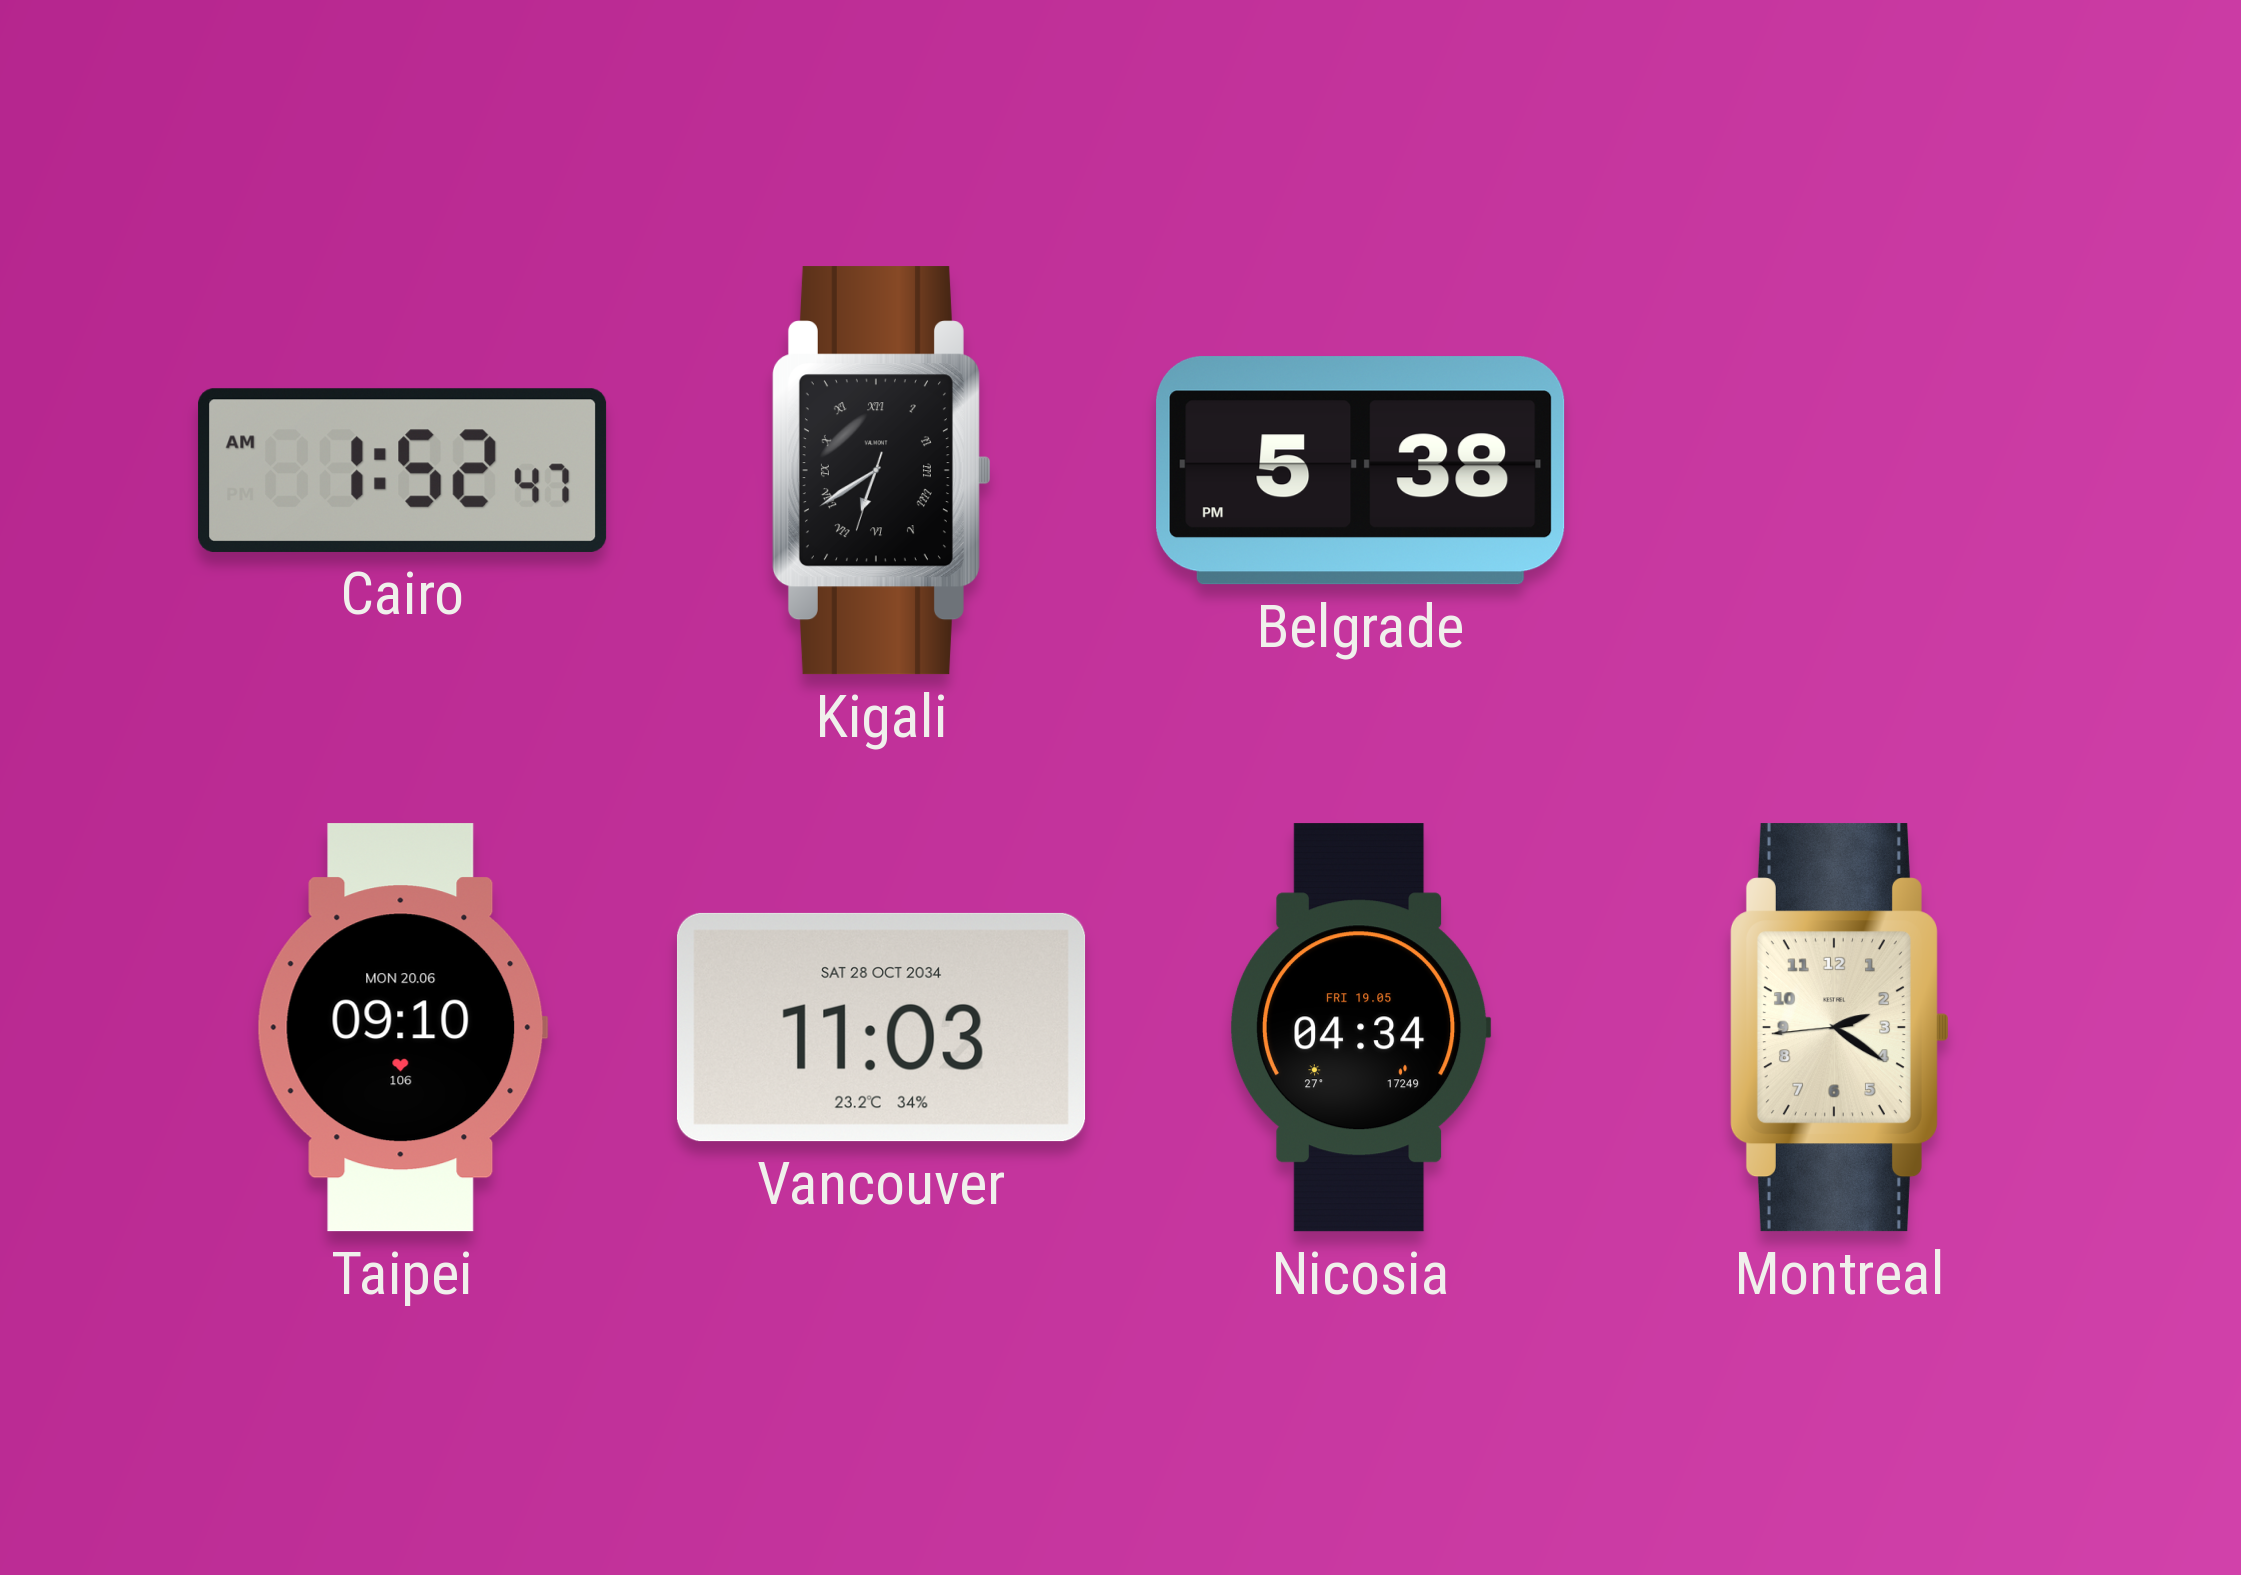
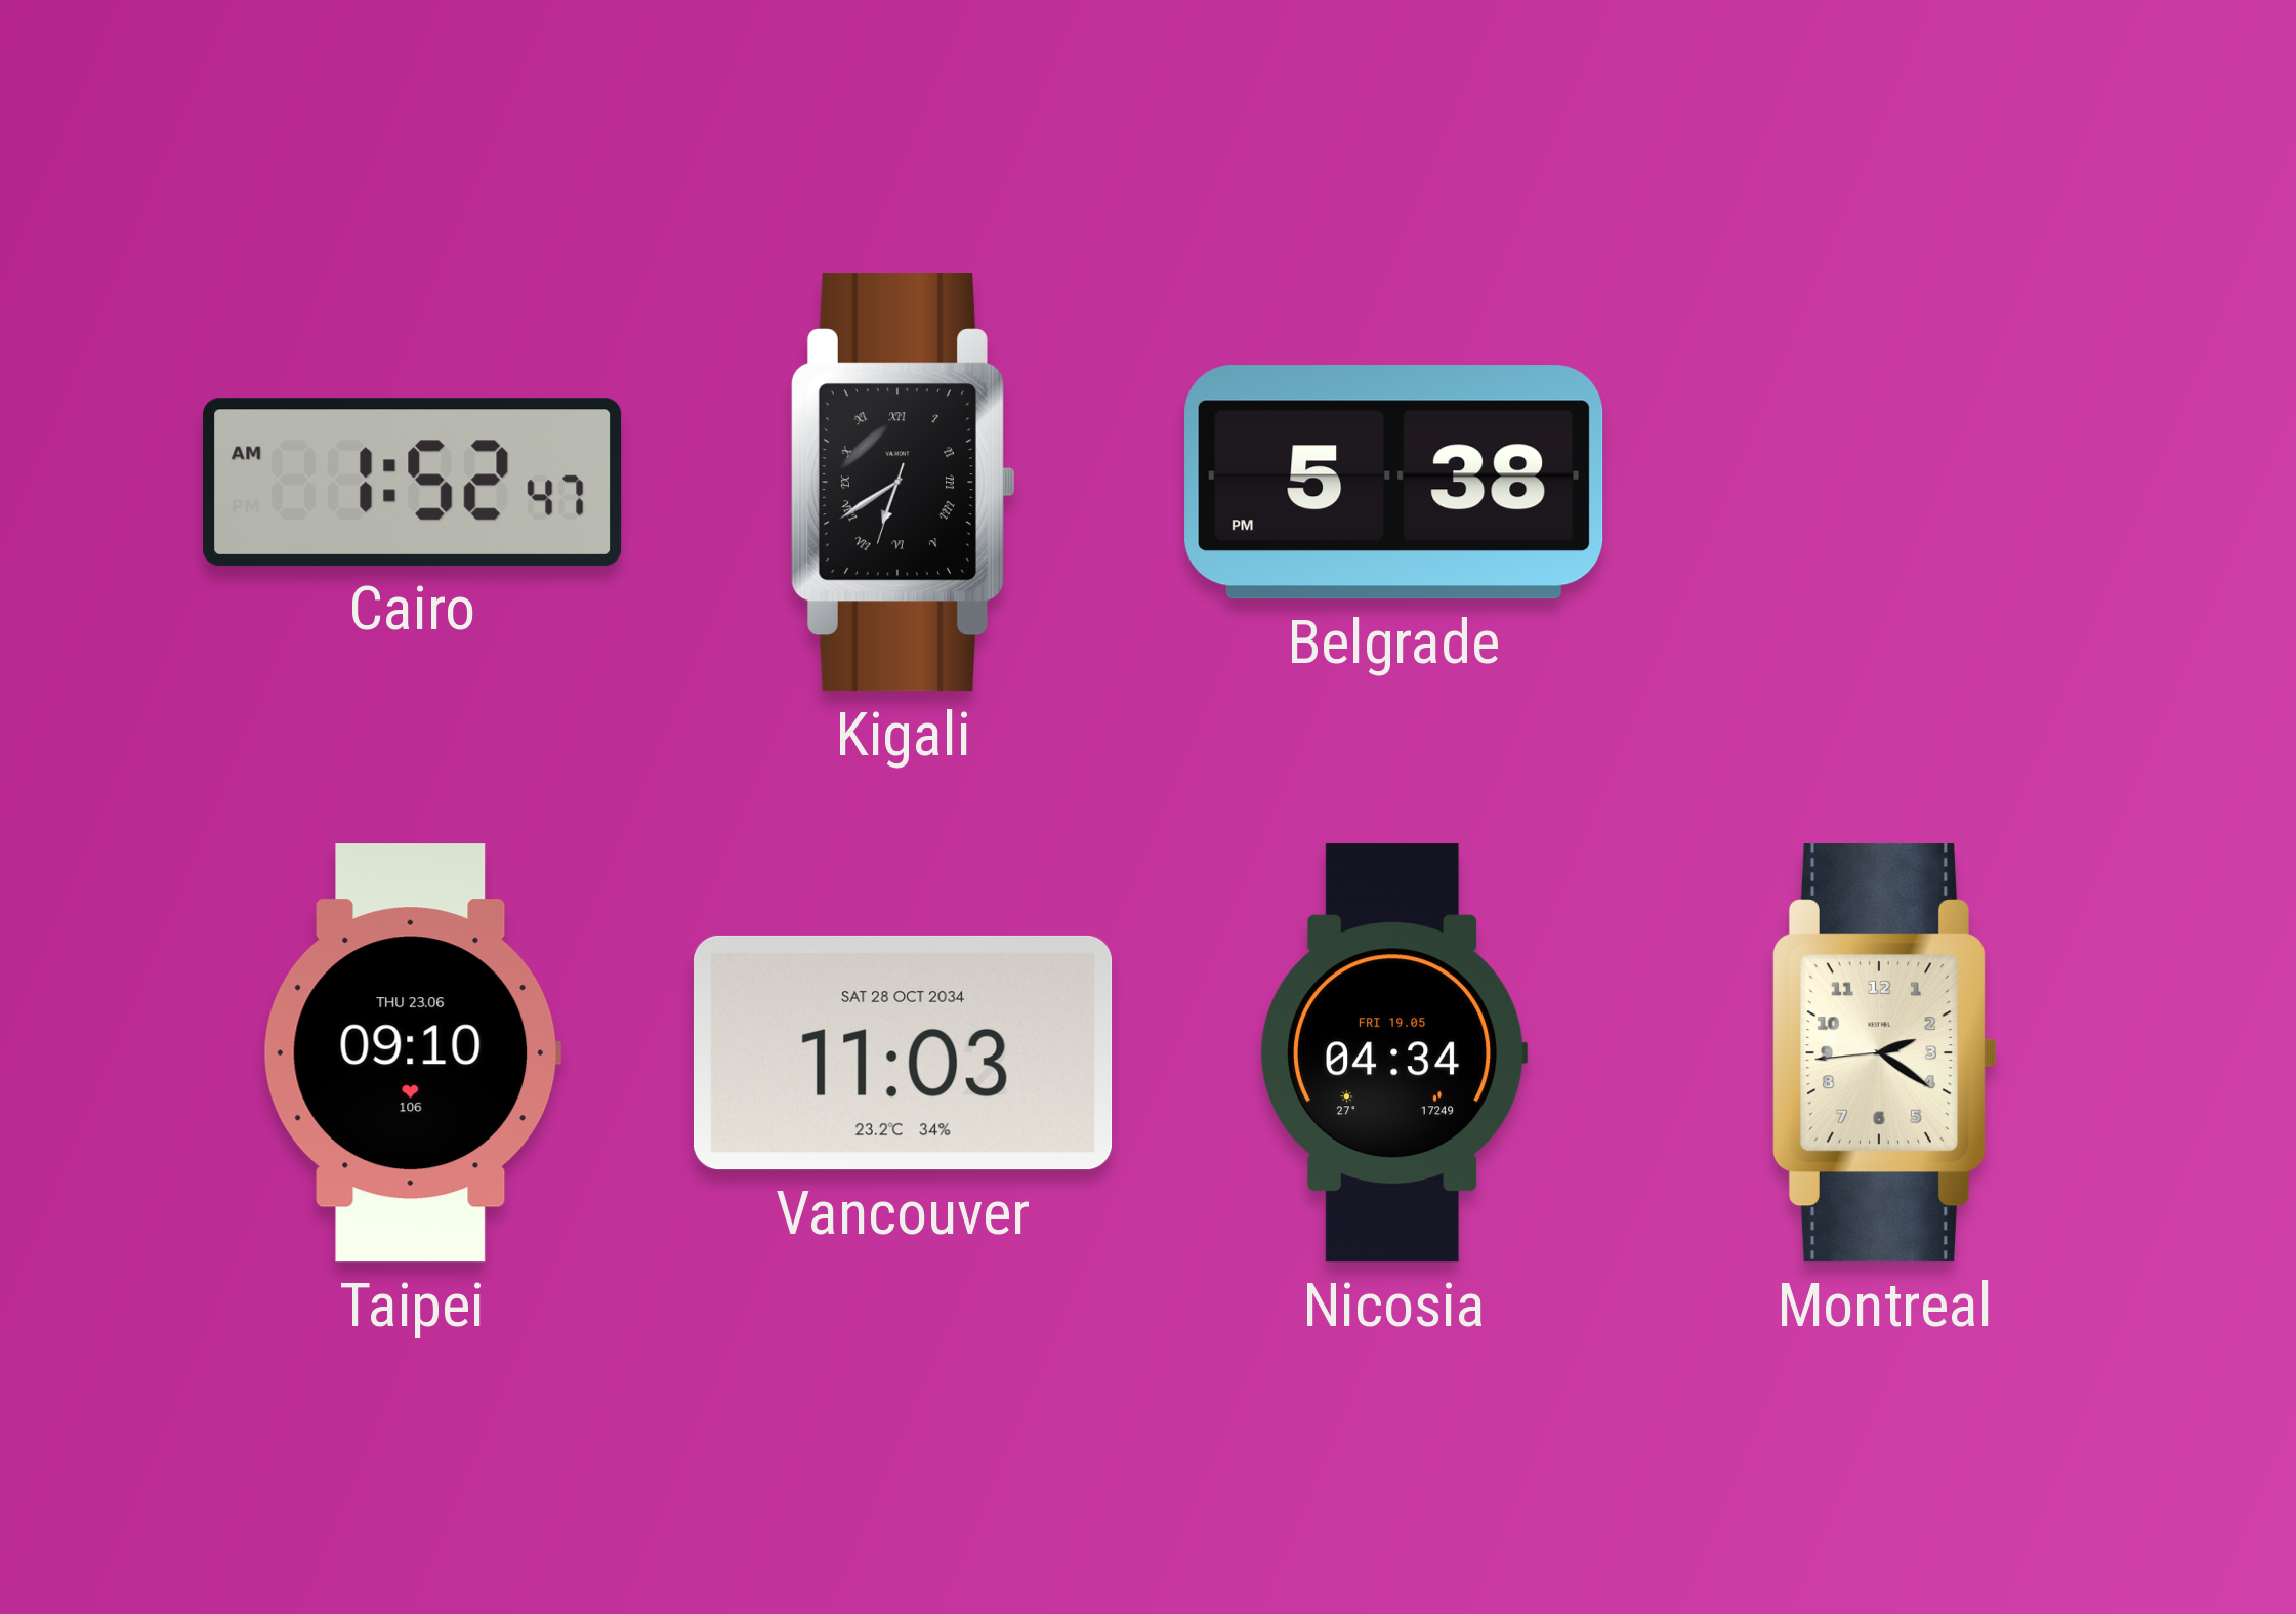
Taipei date: MON 20.06 -> THU 23.06
